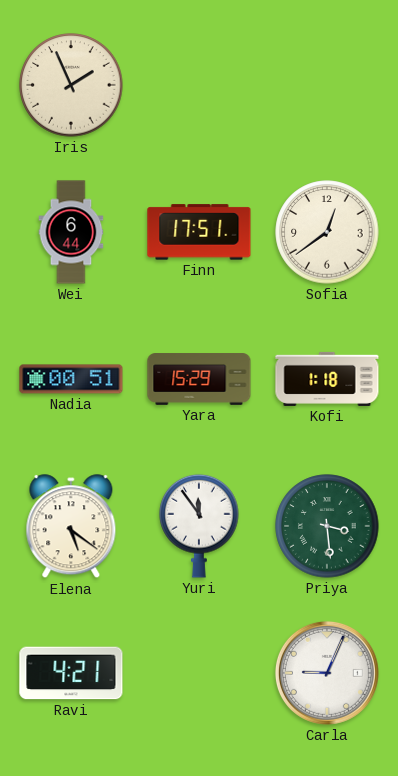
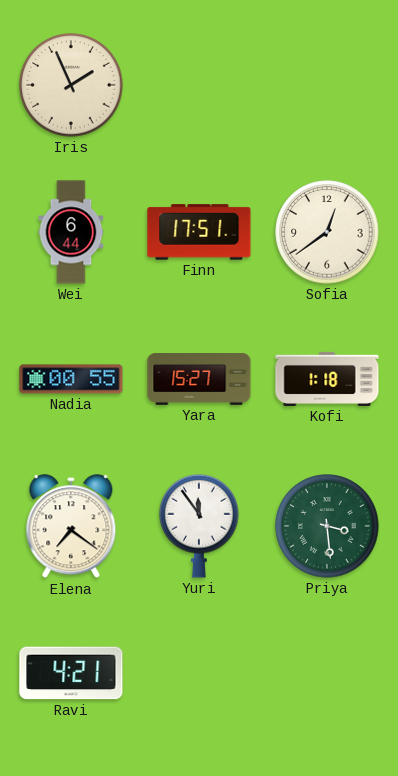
Nadia: 00:51 -> 00:55
Yara: 15:29 -> 15:27
Elena: 5:21 -> 7:21
Carla: 9:04 -> none
